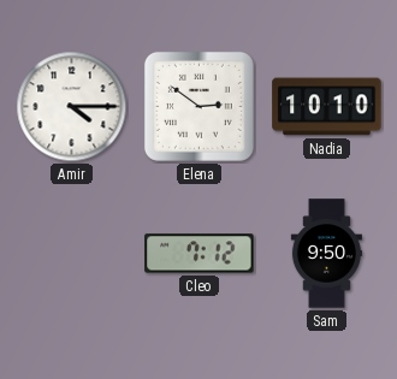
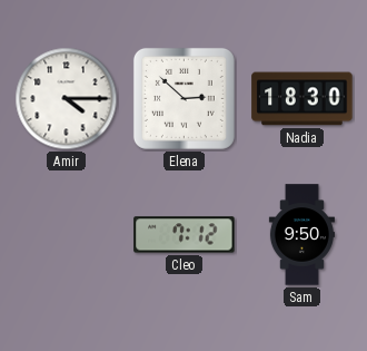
Elena: 2:51 -> 2:52
Nadia: 10:10 -> 18:30
